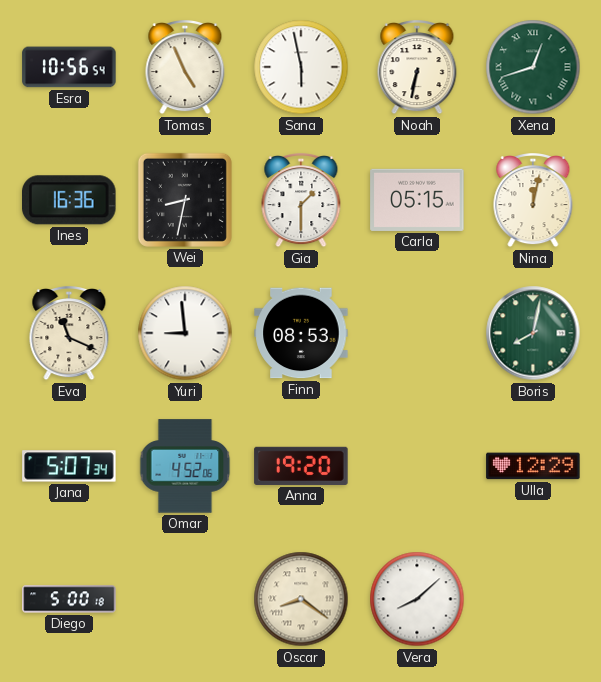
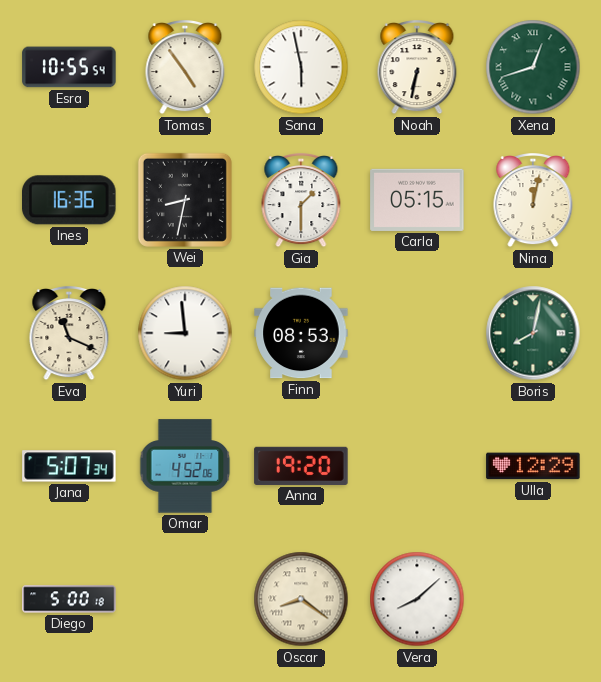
Esra: 10:56 -> 10:55
Tomas: 4:56 -> 4:54
